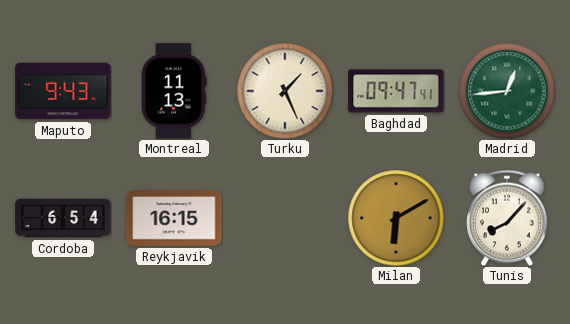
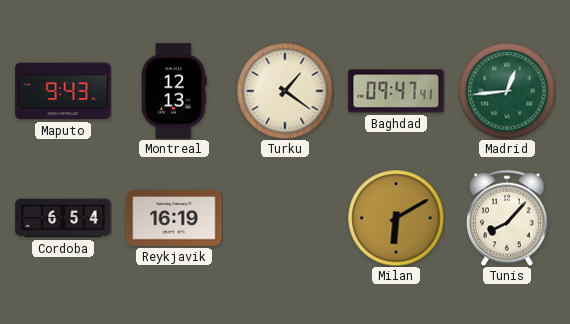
Montreal: 11:13 -> 12:13
Turku: 1:26 -> 1:21
Reykjavik: 16:15 -> 16:19
